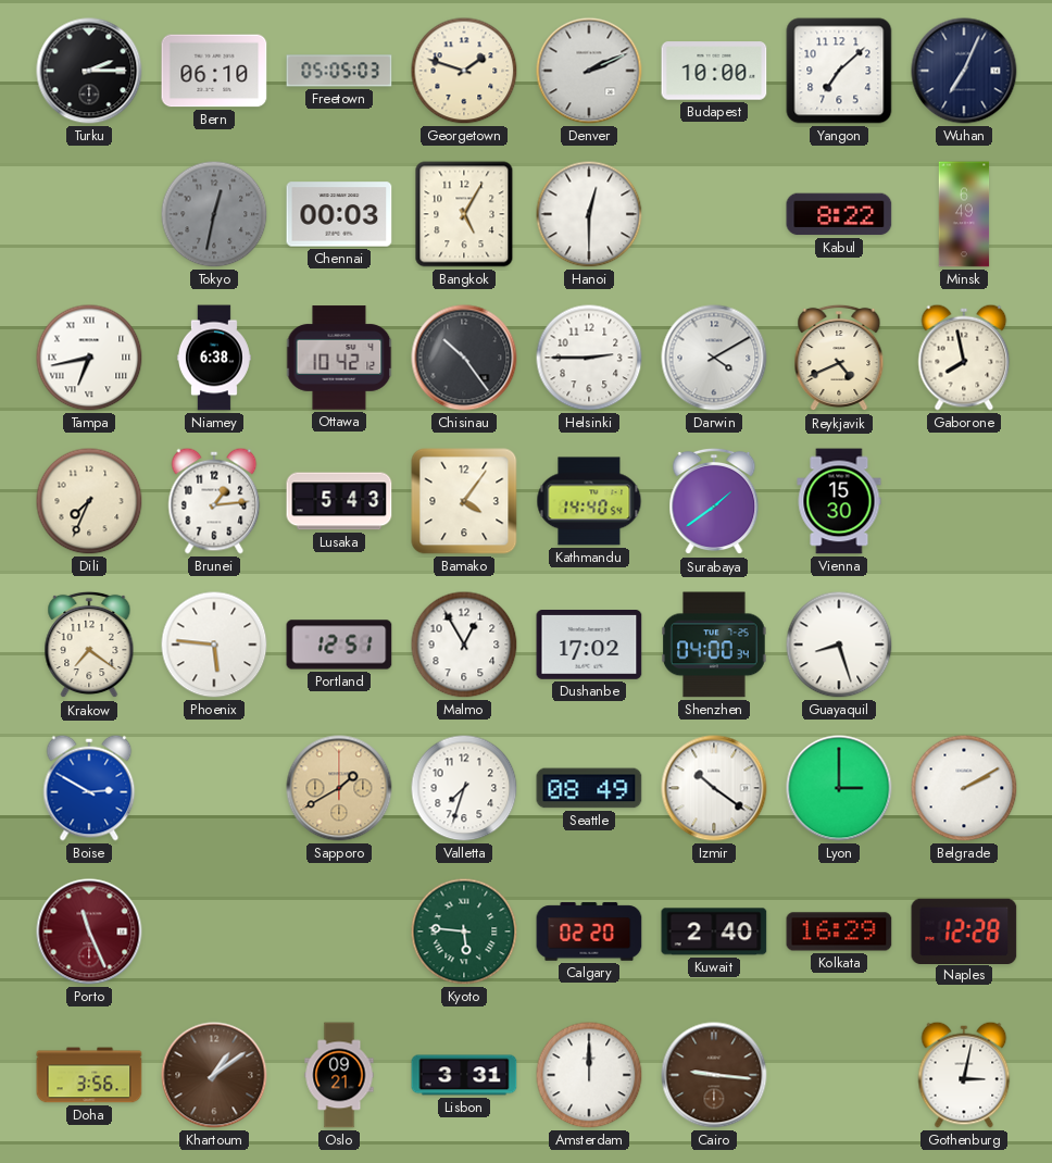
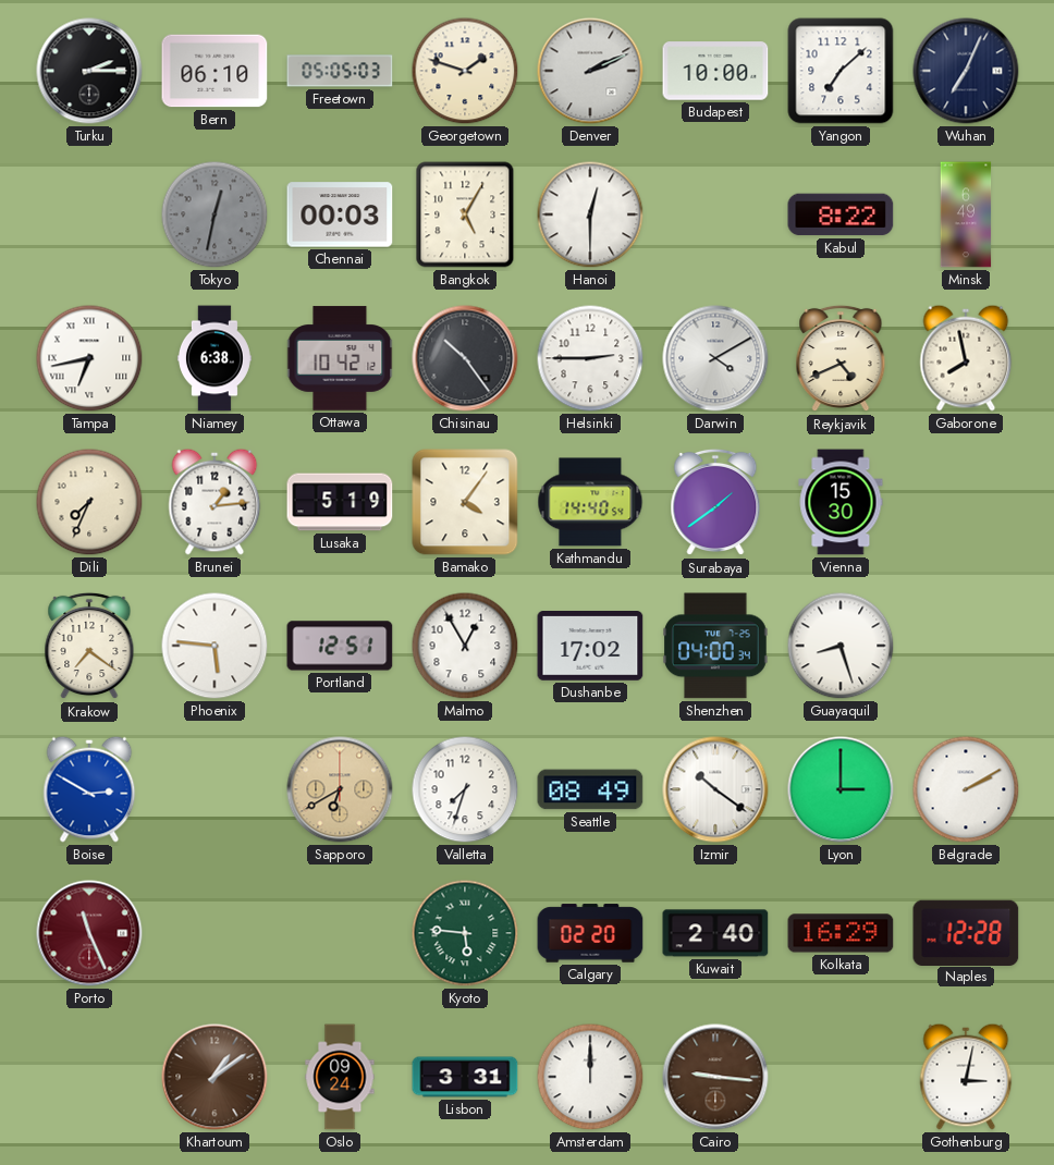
Lusaka: 5:43 -> 5:19
Sapporo: 1:40 -> 6:40
Doha: 3:56 -> none
Oslo: 09:21 -> 09:24
